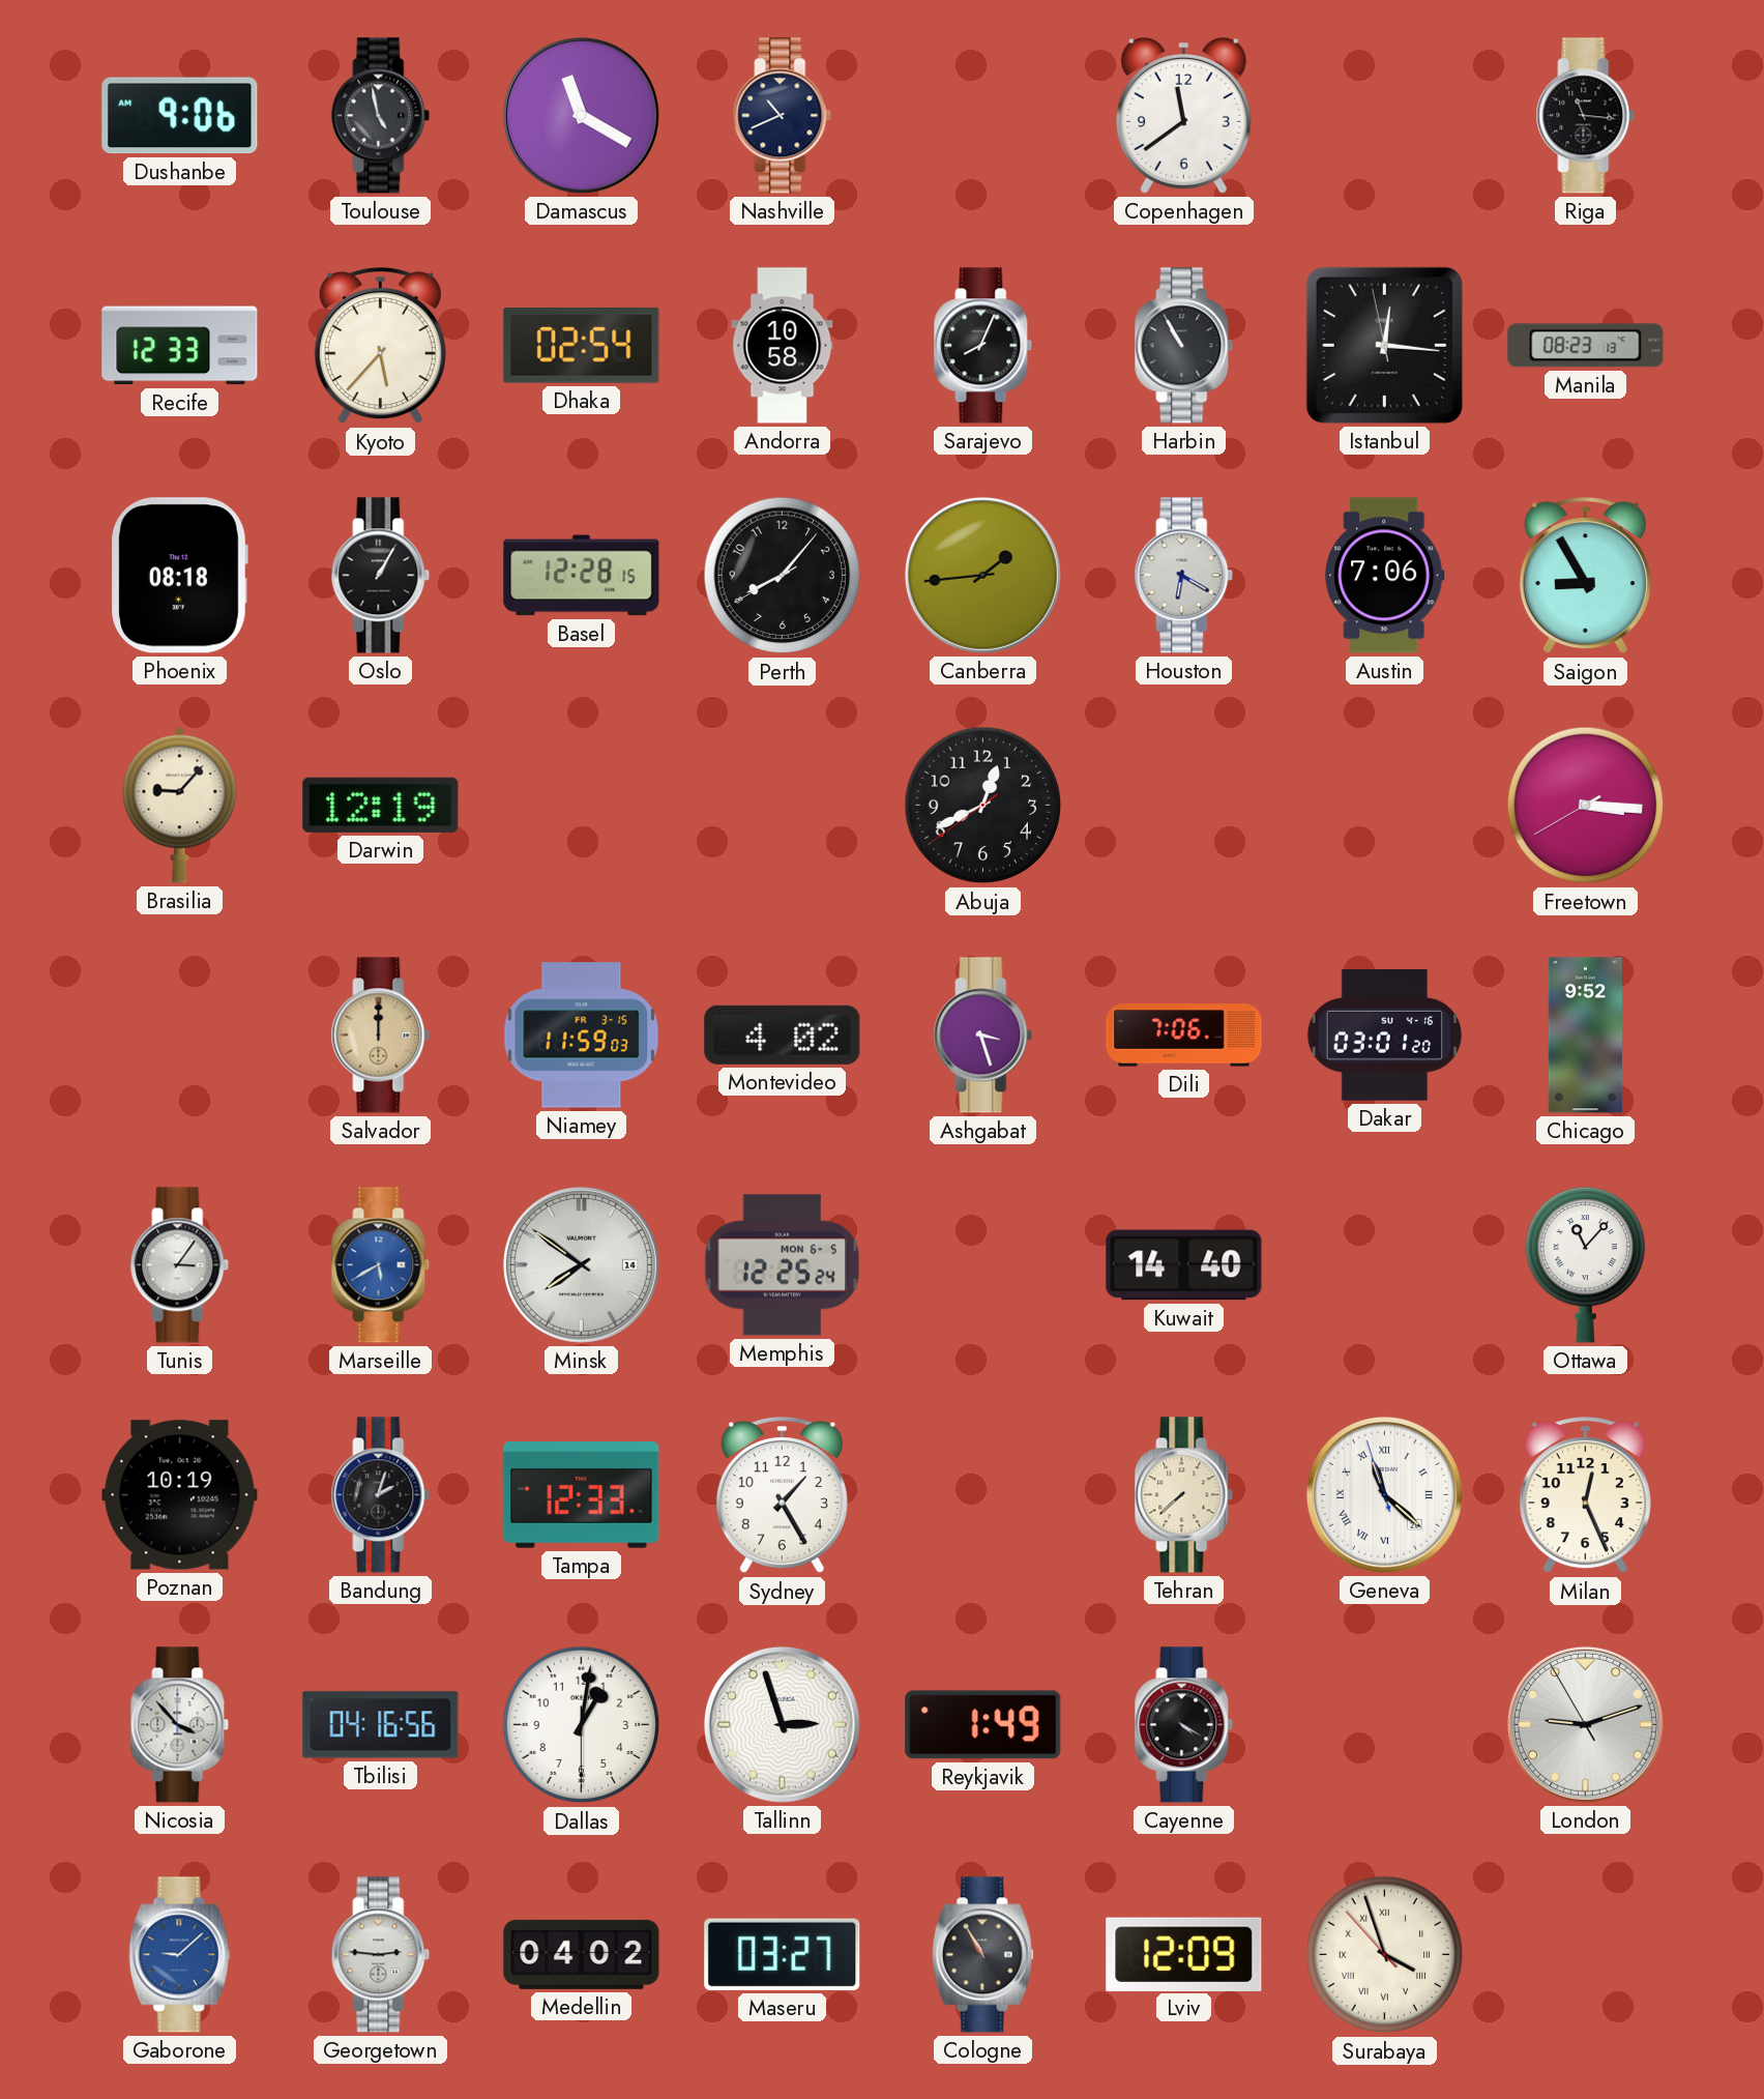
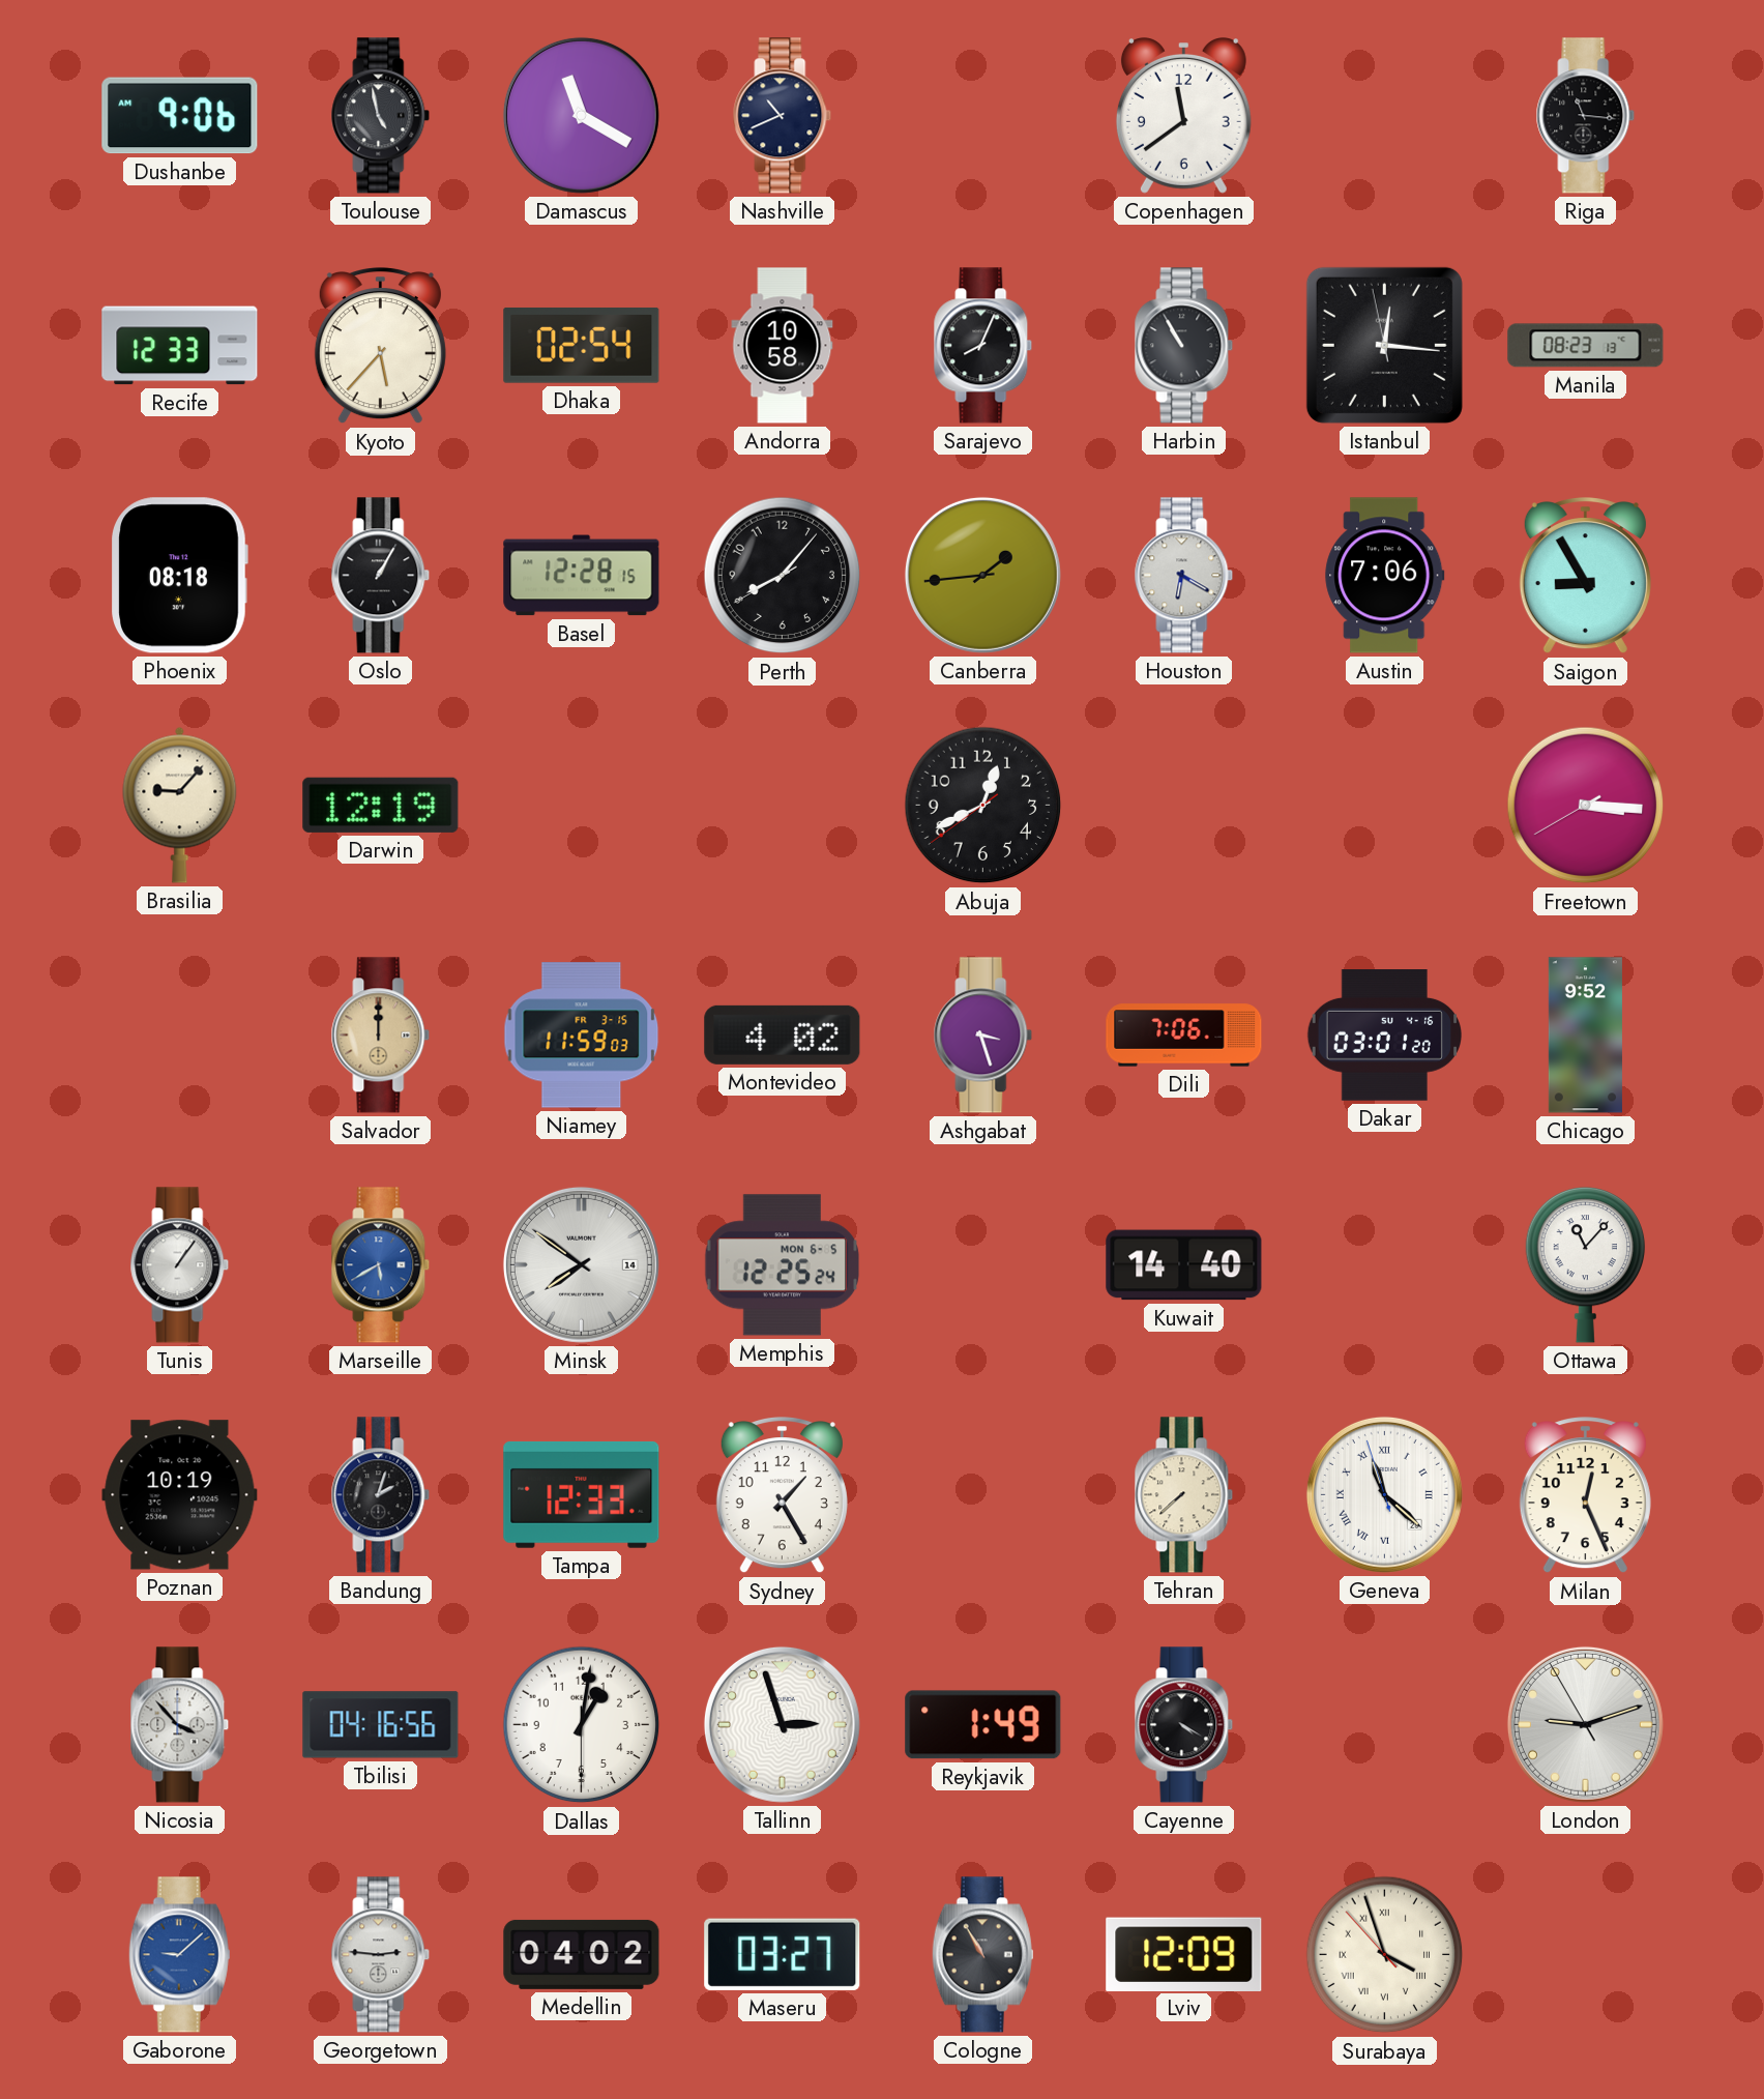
Tunis: 3:06 -> 1:06
